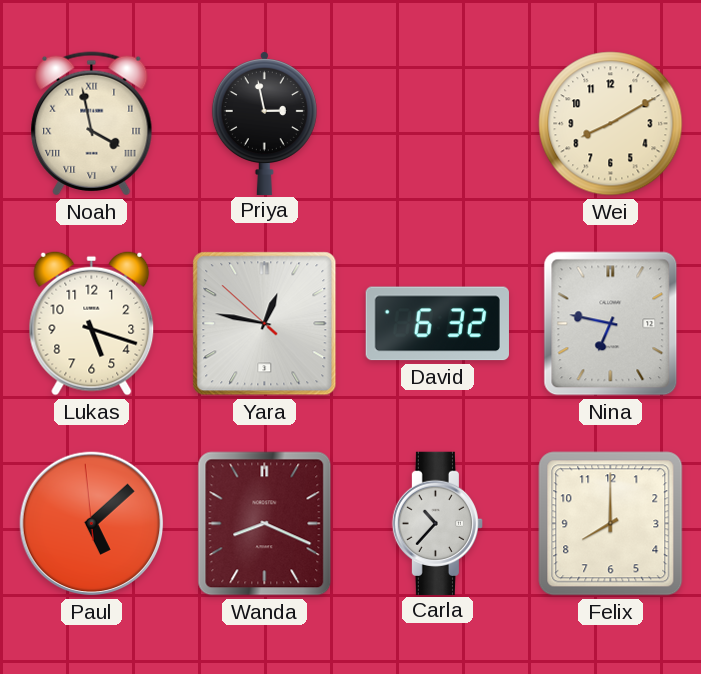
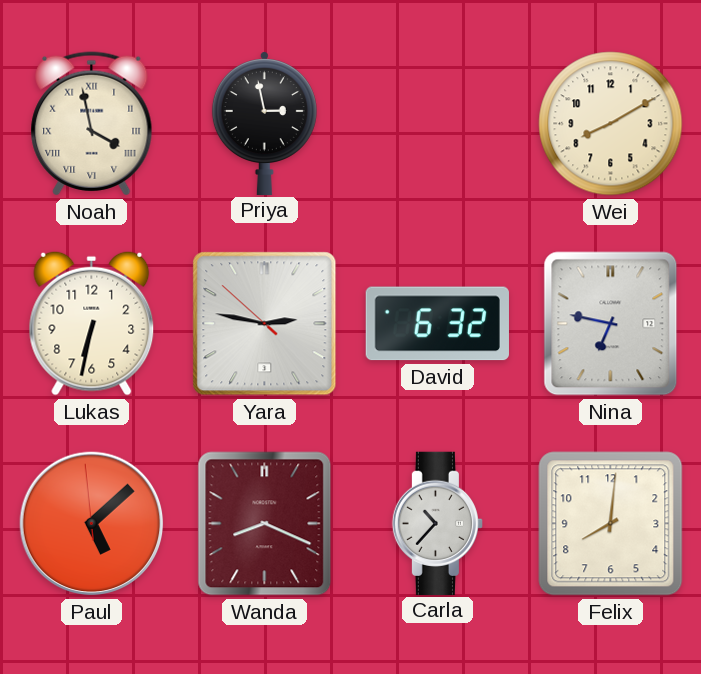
Lukas: 5:18 -> 6:32
Yara: 12:46 -> 2:46
Felix: 8:00 -> 8:01
